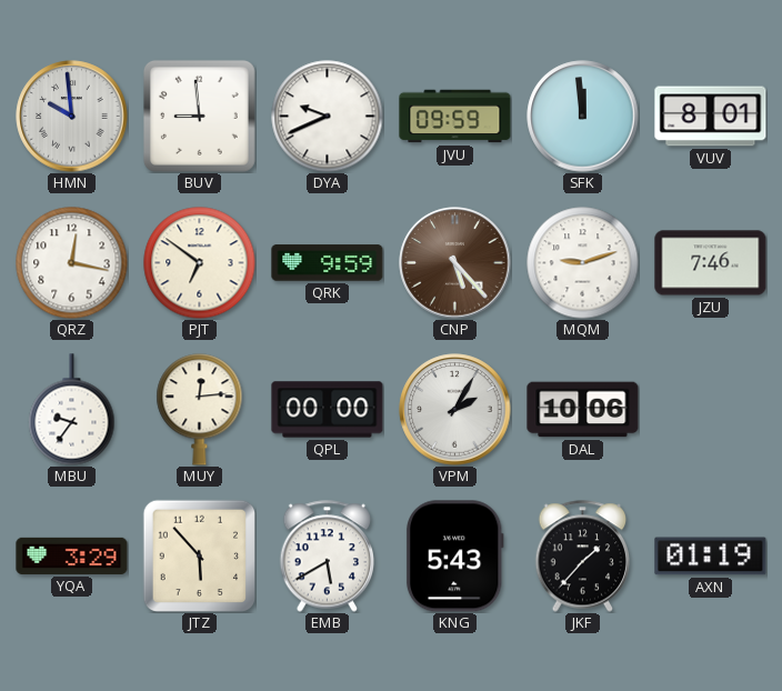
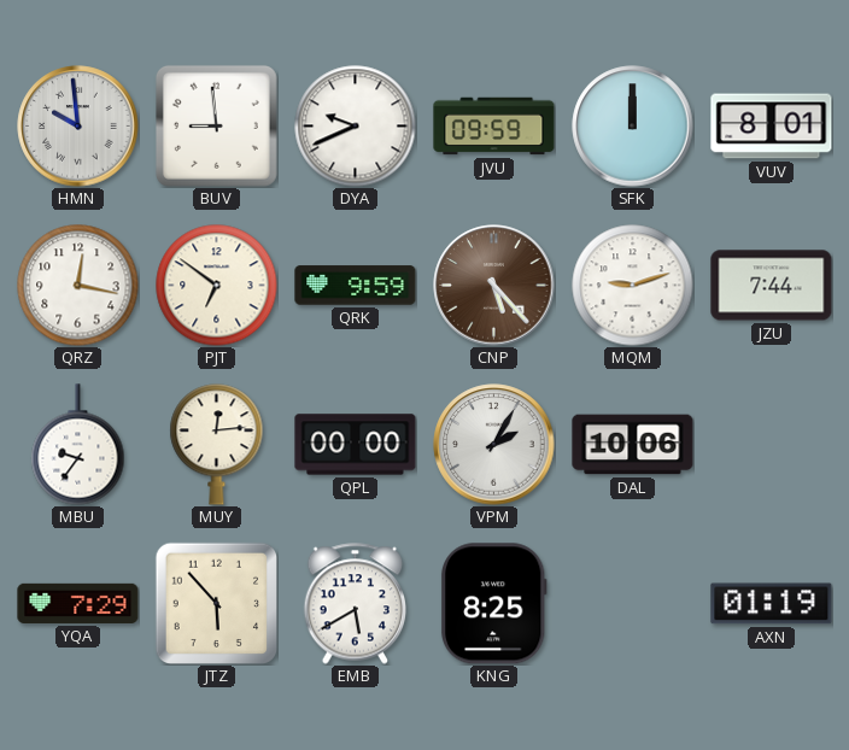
SFK: 11:59 -> 12:00
JZU: 7:46 -> 7:44
YQA: 3:29 -> 7:29
KNG: 5:43 -> 8:25
JKF: 1:37 -> none
